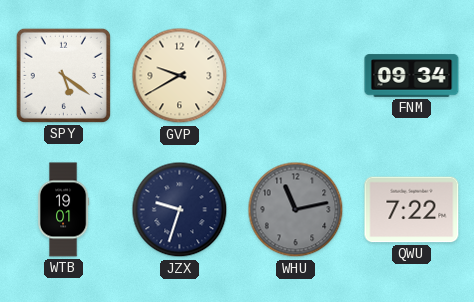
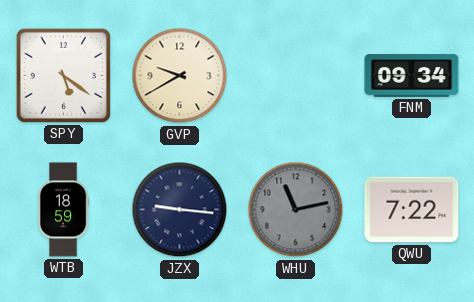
WTB: 19:01 -> 18:59
JZX: 9:33 -> 9:16
